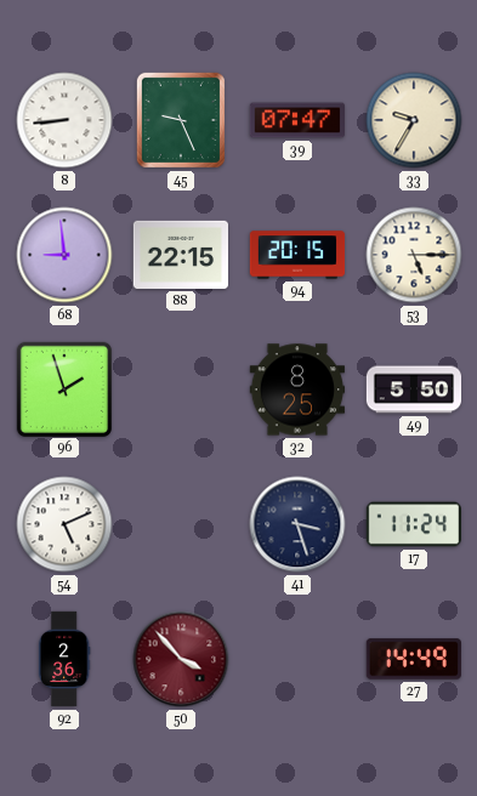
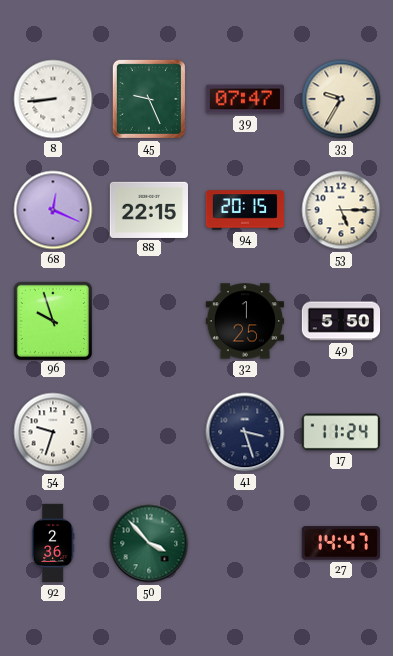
68: 8:59 -> 12:19
96: 1:57 -> 9:57
32: 8:25 -> 1:25
54: 5:11 -> 9:33
50 dial: burgundy -> green
27: 14:49 -> 14:47
